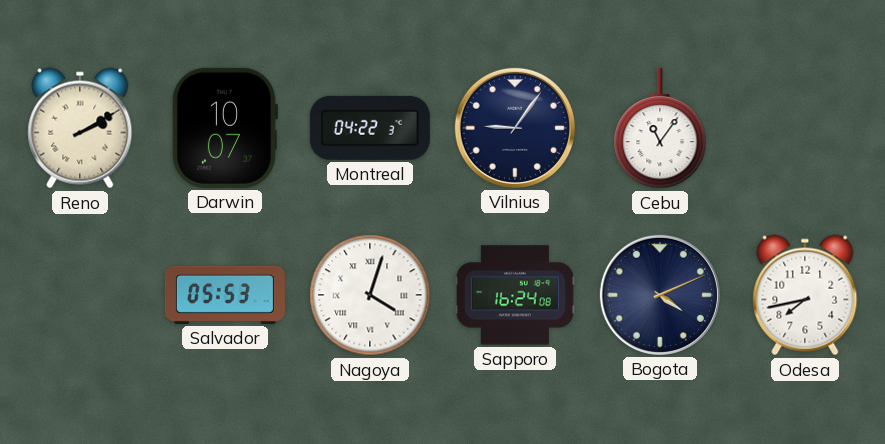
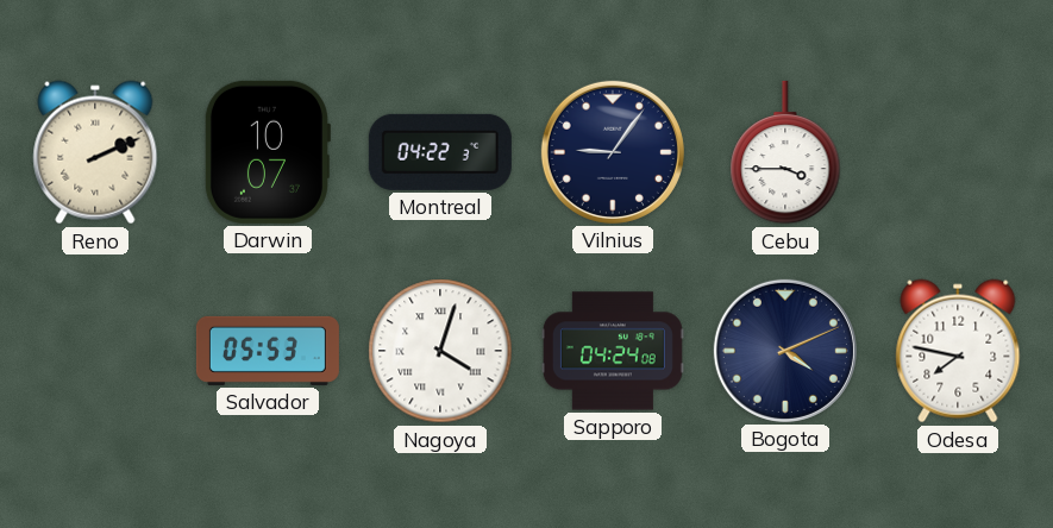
Reno: 2:10 -> 2:11
Cebu: 11:06 -> 3:45
Sapporo: 16:24 -> 04:24
Odesa: 7:43 -> 7:47
